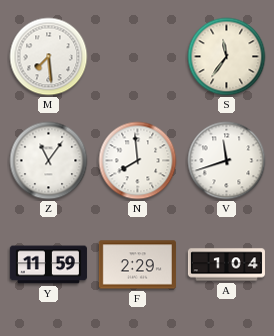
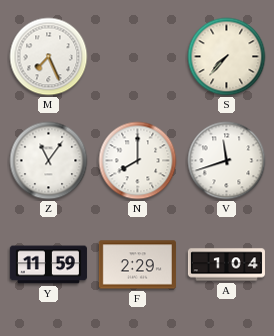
M: 7:29 -> 7:26
S: 11:36 -> 7:37
N: 7:59 -> 8:00
